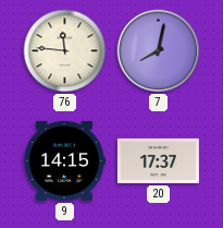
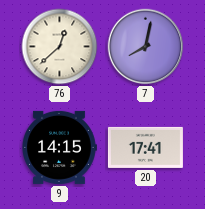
76: 11:46 -> 12:38
20: 17:37 -> 17:41
